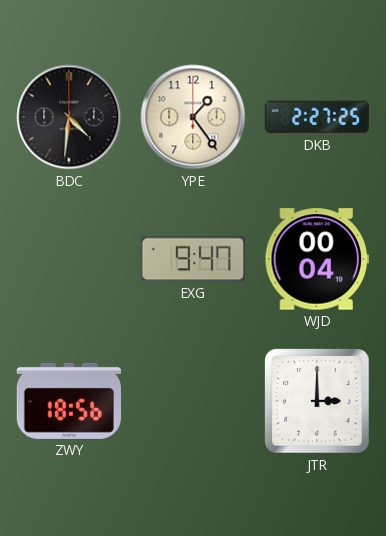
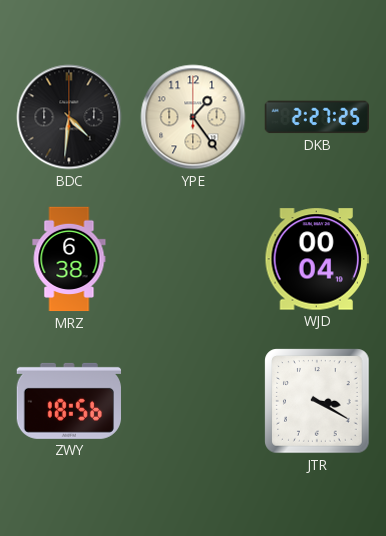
MRZ: none -> 6:38
EXG: 9:47 -> none
JTR: 3:00 -> 3:20
